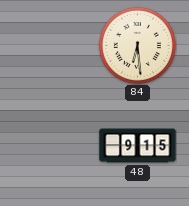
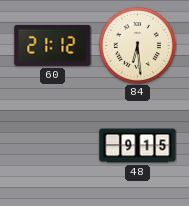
60: none -> 21:12
